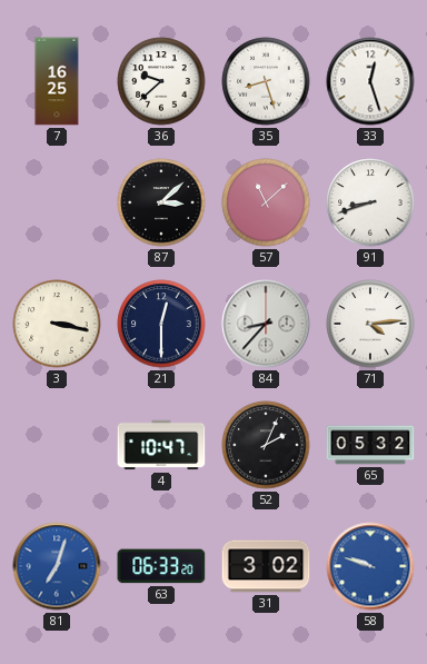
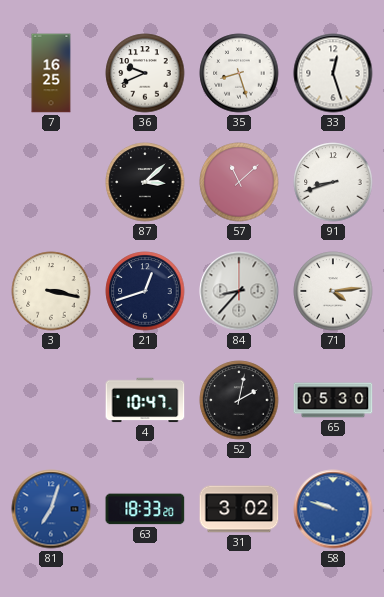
36: 9:38 -> 9:41
21: 12:30 -> 12:42
52: 2:04 -> 2:02
65: 05:32 -> 05:30
63: 06:33 -> 18:33
